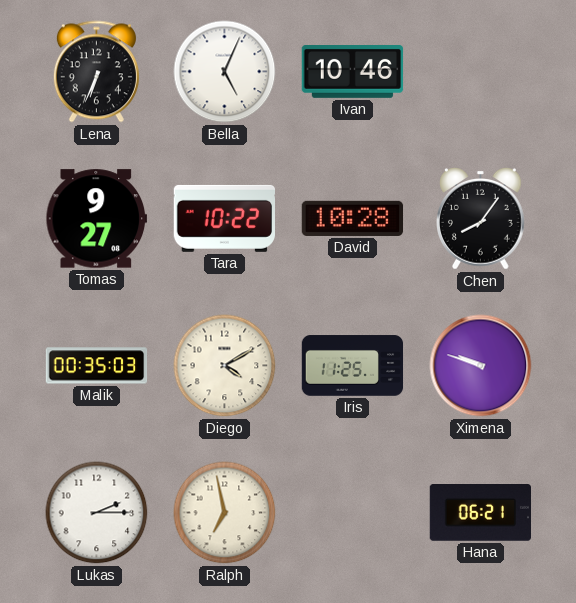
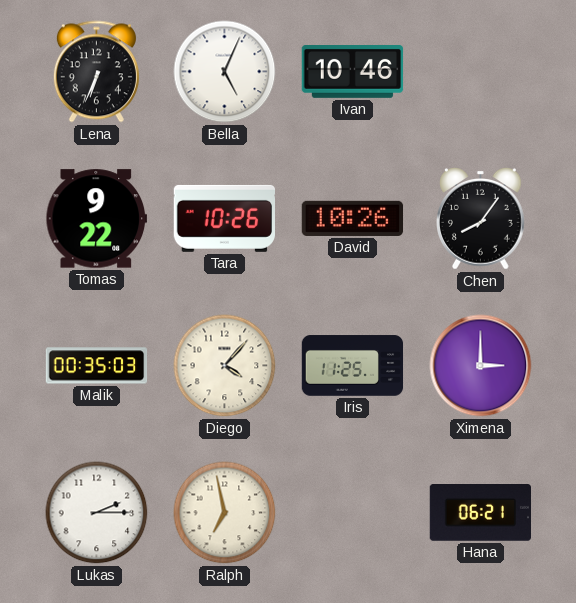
Tomas: 9:27 -> 9:22
Tara: 10:22 -> 10:26
David: 10:28 -> 10:26
Diego: 4:10 -> 4:07
Ximena: 9:48 -> 3:00
